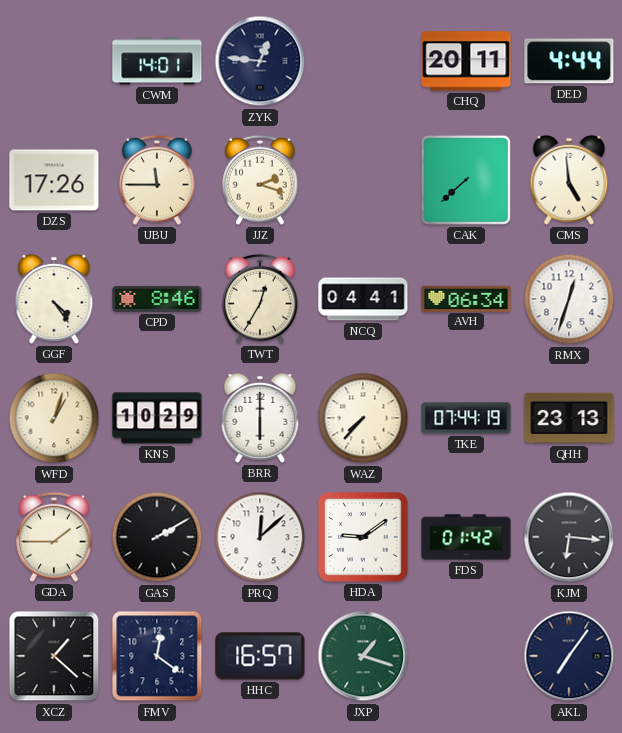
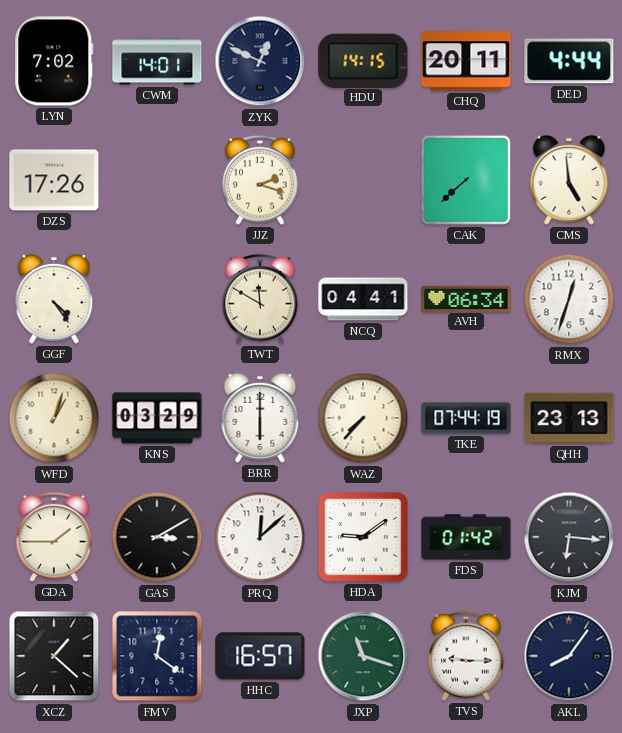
LYN: none -> 7:02
ZYK: 12:46 -> 12:49
HDU: none -> 14:15
UBU: 11:45 -> none
CPD: 8:46 -> none
TWT: 12:35 -> 11:50
KNS: 10:29 -> 03:29
GAS: 2:10 -> 3:10
JXP: 1:18 -> 11:18
TVS: none -> 9:15
AKL: 7:06 -> 8:06
